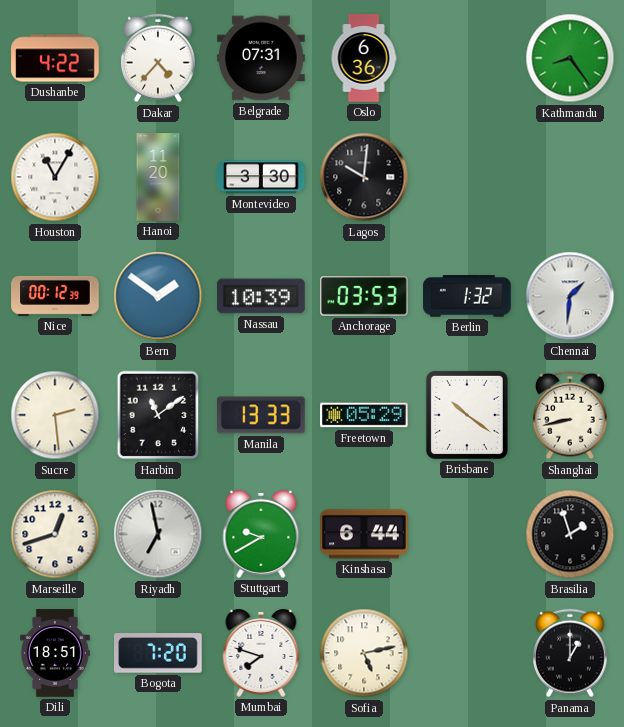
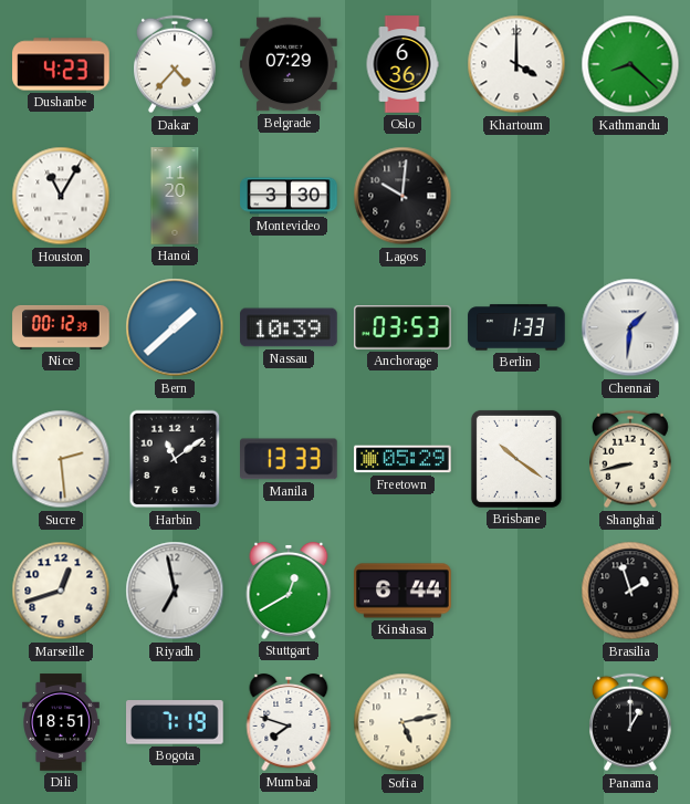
Dushanbe: 4:22 -> 4:23
Belgrade: 07:31 -> 07:29
Khartoum: none -> 4:00
Kathmandu: 8:24 -> 8:22
Bern: 1:51 -> 1:38
Berlin: 1:32 -> 1:33
Stuttgart: 9:40 -> 12:40
Bogota: 7:20 -> 7:19
